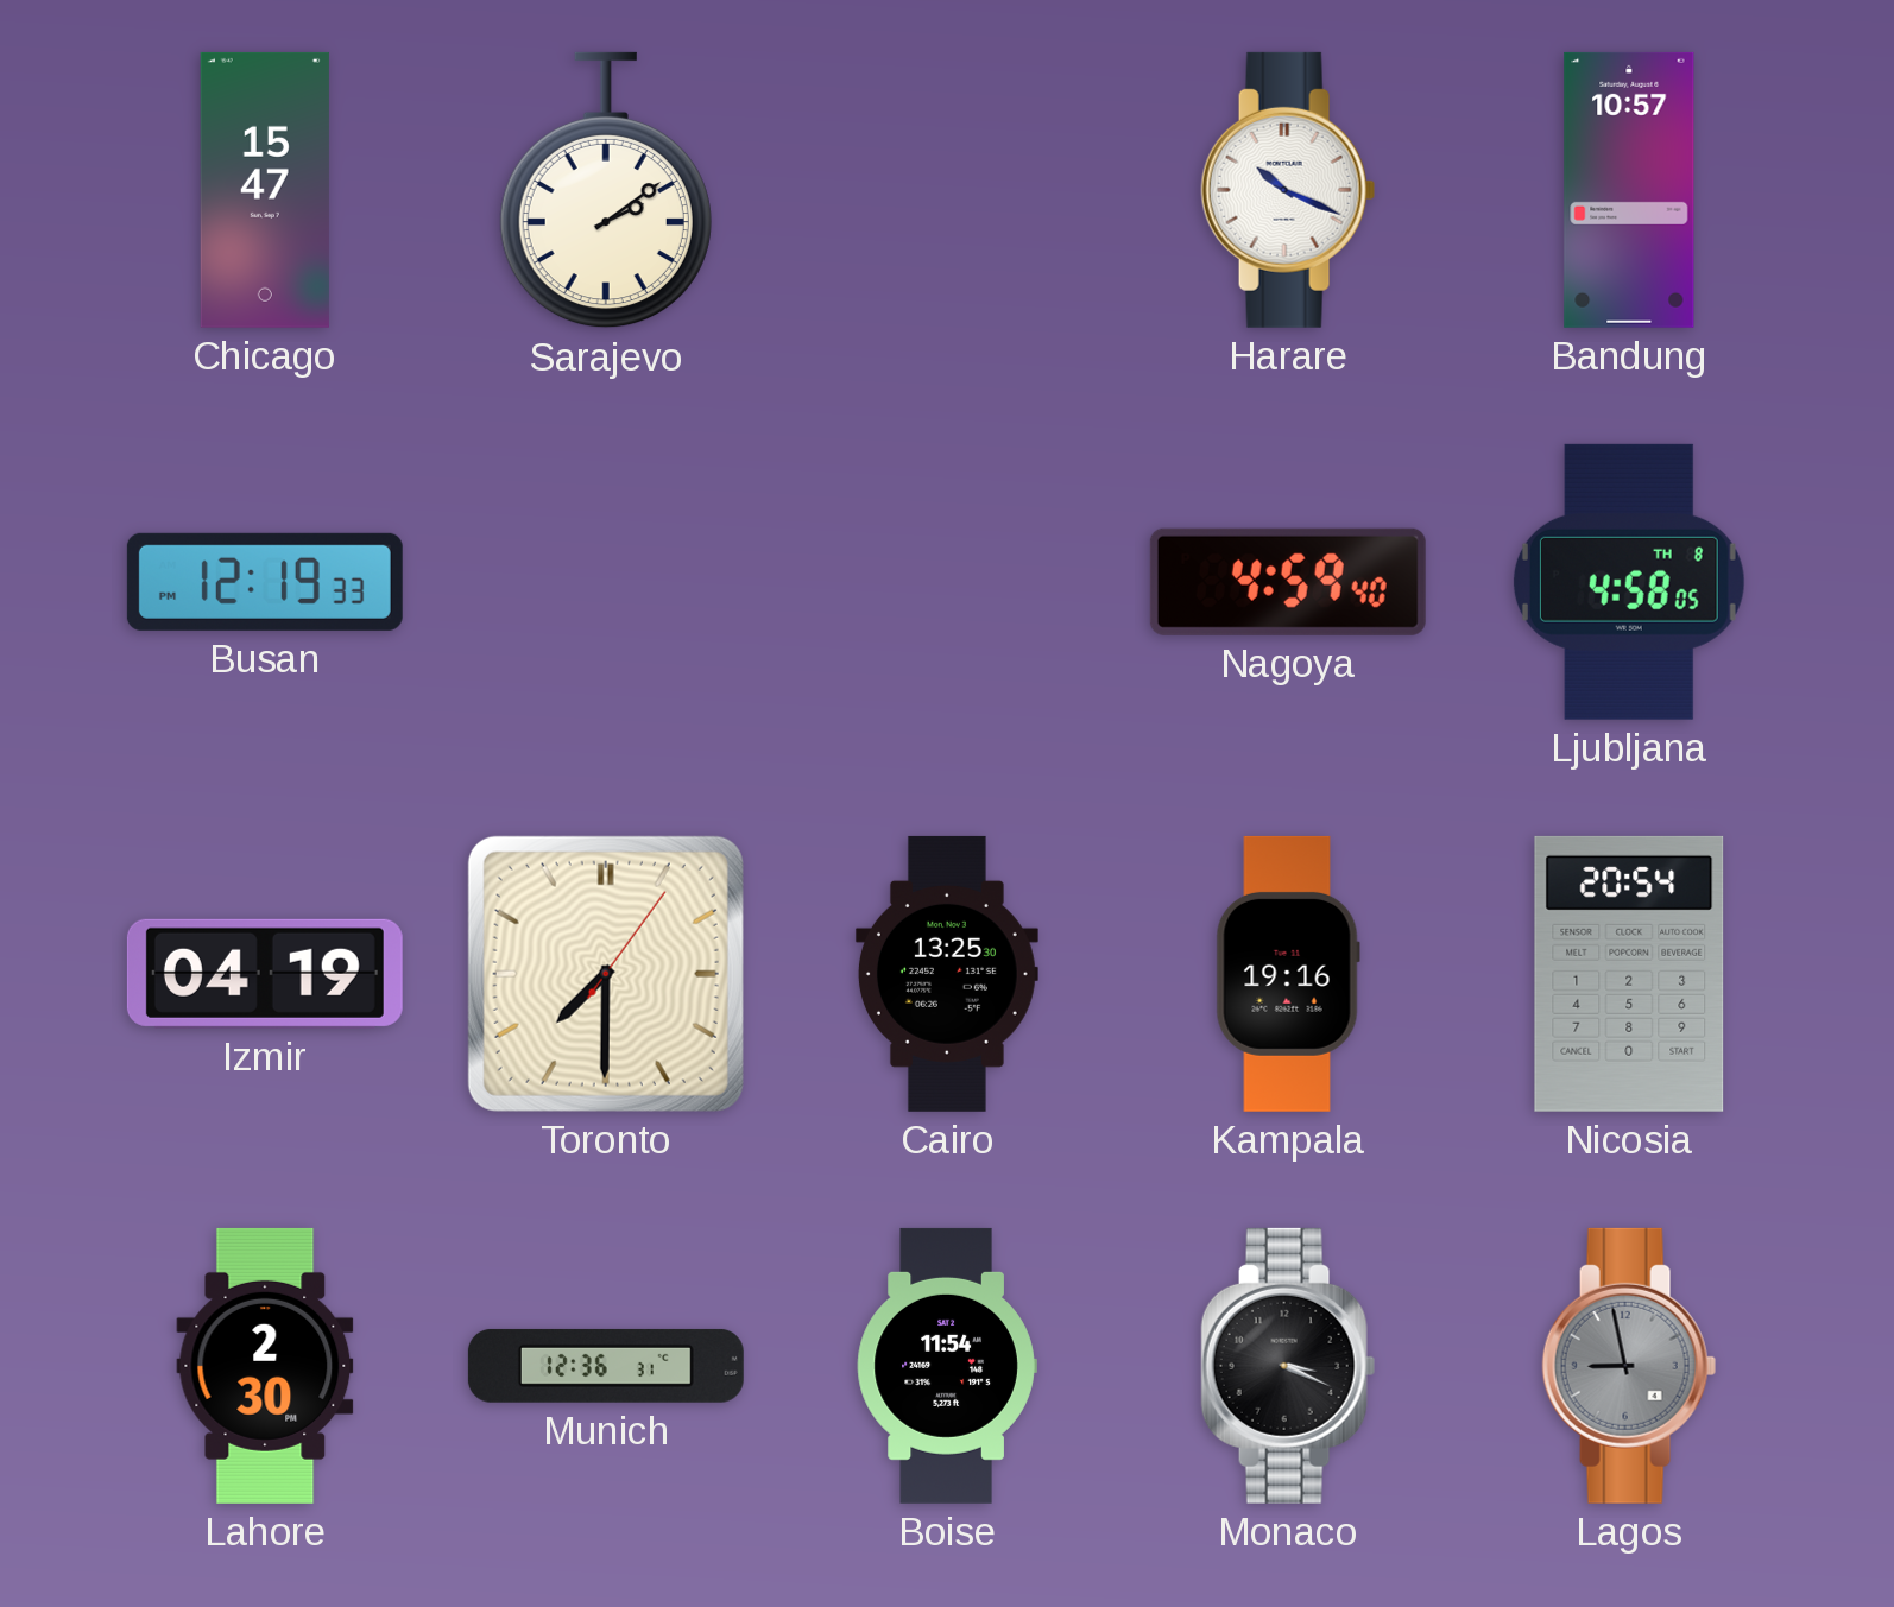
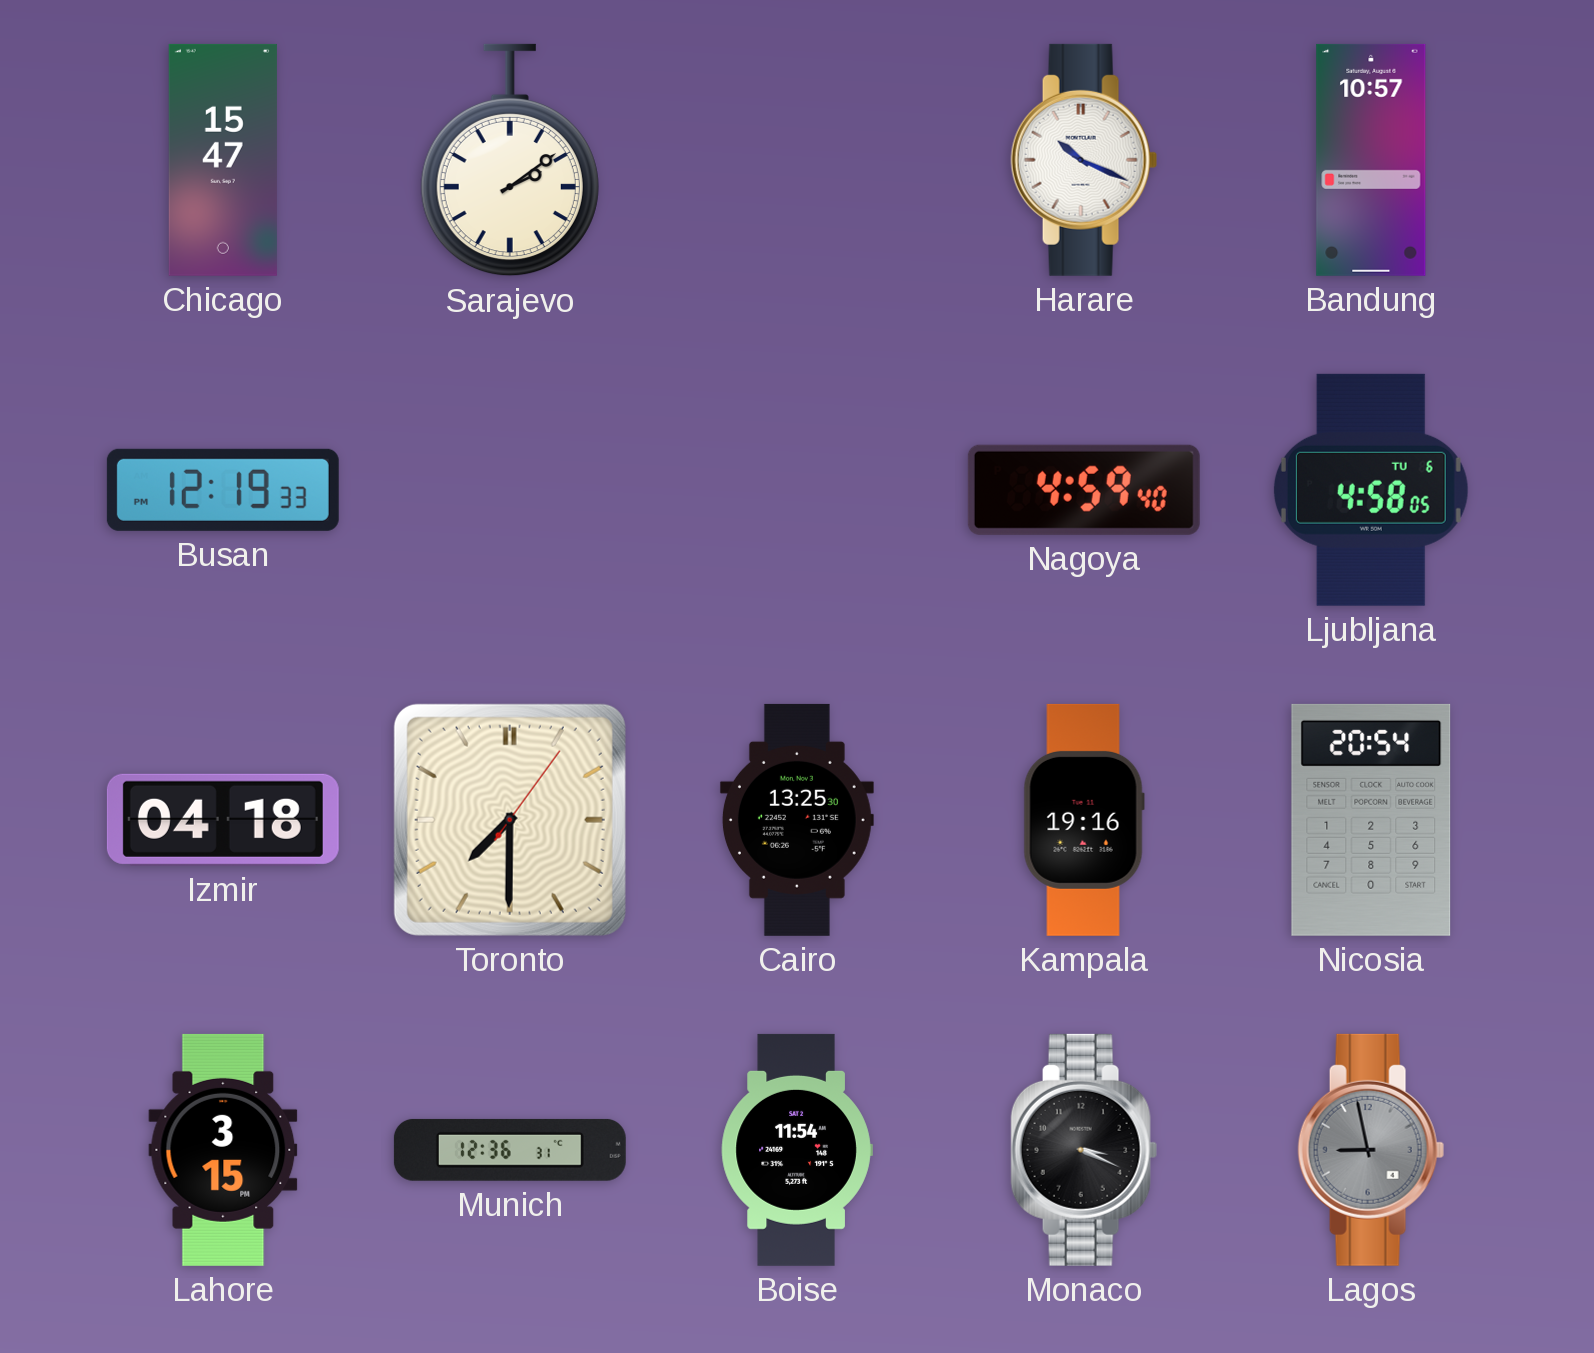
Ljubljana date: TH 8 -> TU 6
Izmir: 04:19 -> 04:18
Lahore: 2:30 -> 3:15
